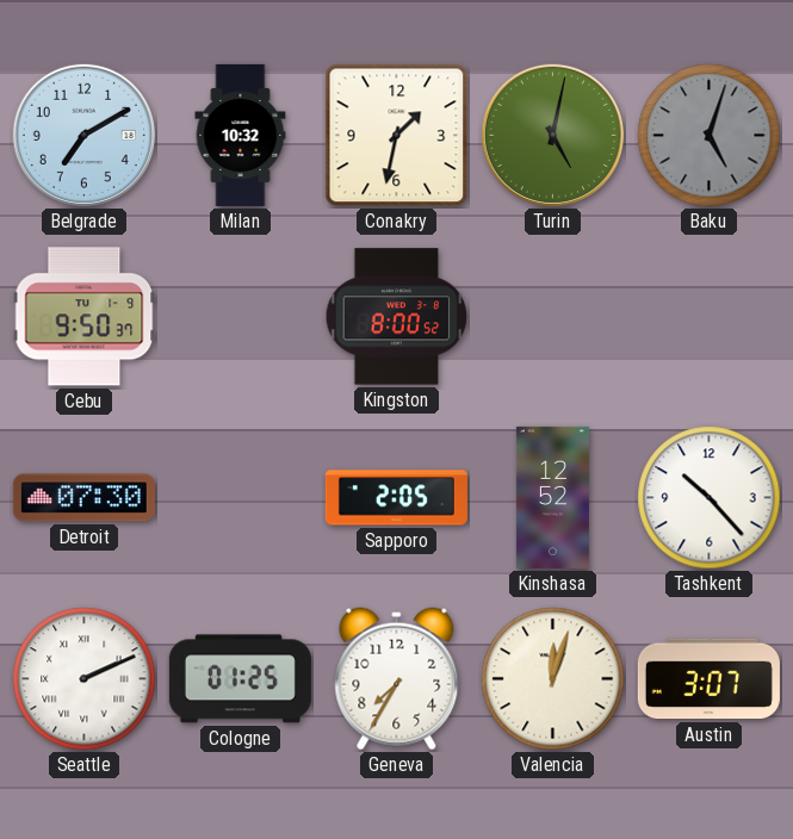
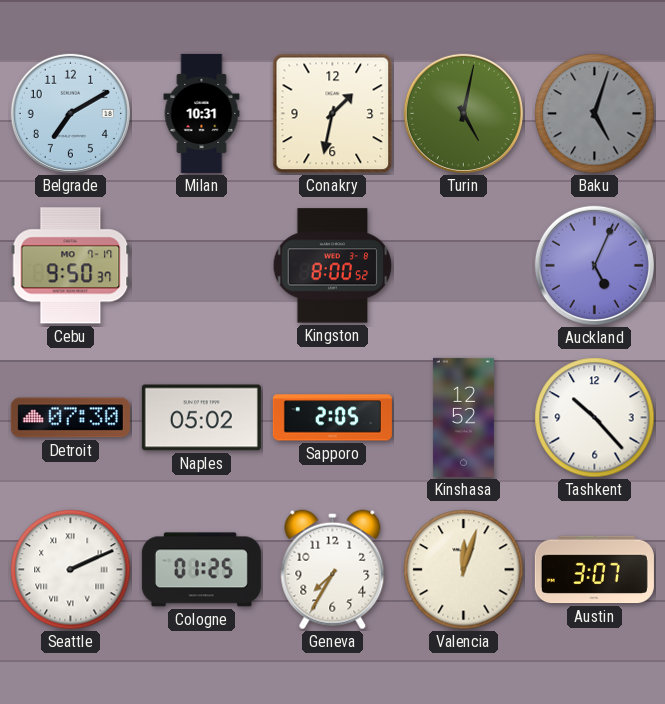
Milan: 10:32 -> 10:31
Cebu date: TU 1-9 -> MO 7-17
Auckland: none -> 5:04
Naples: none -> 05:02
